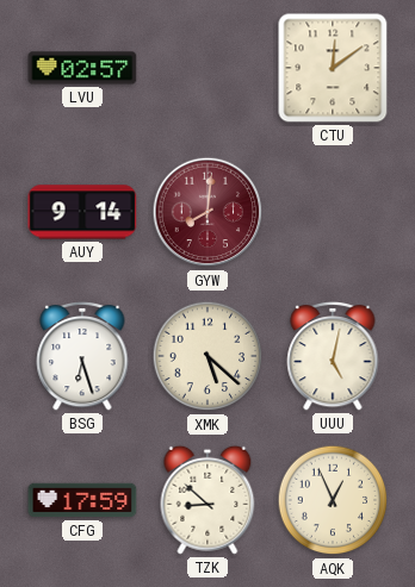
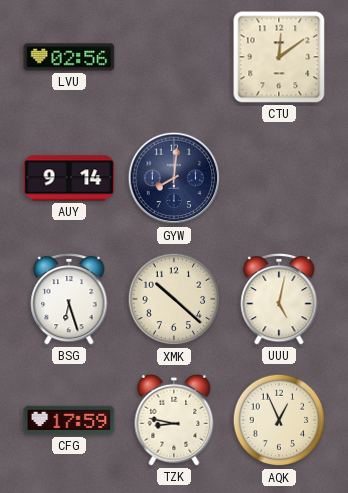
LVU: 02:57 -> 02:56
GYW dial: burgundy -> navy
XMK: 5:22 -> 10:22
TZK: 8:52 -> 8:47
